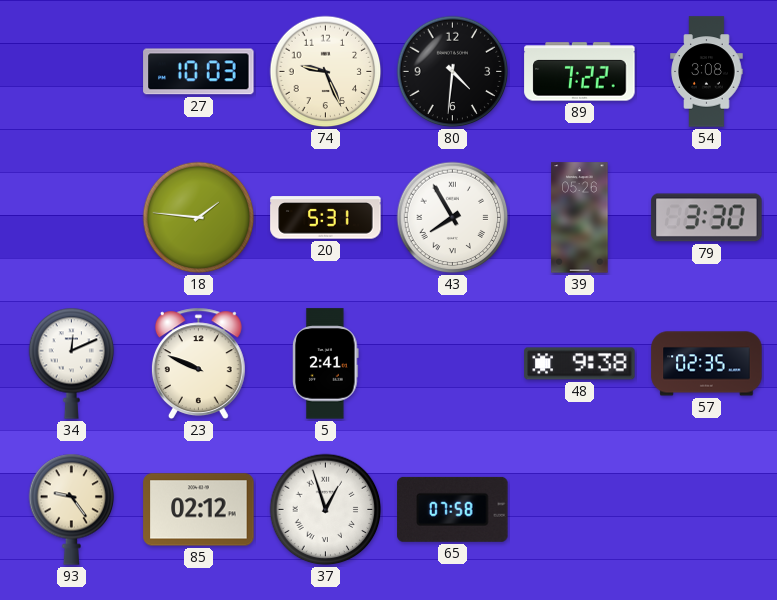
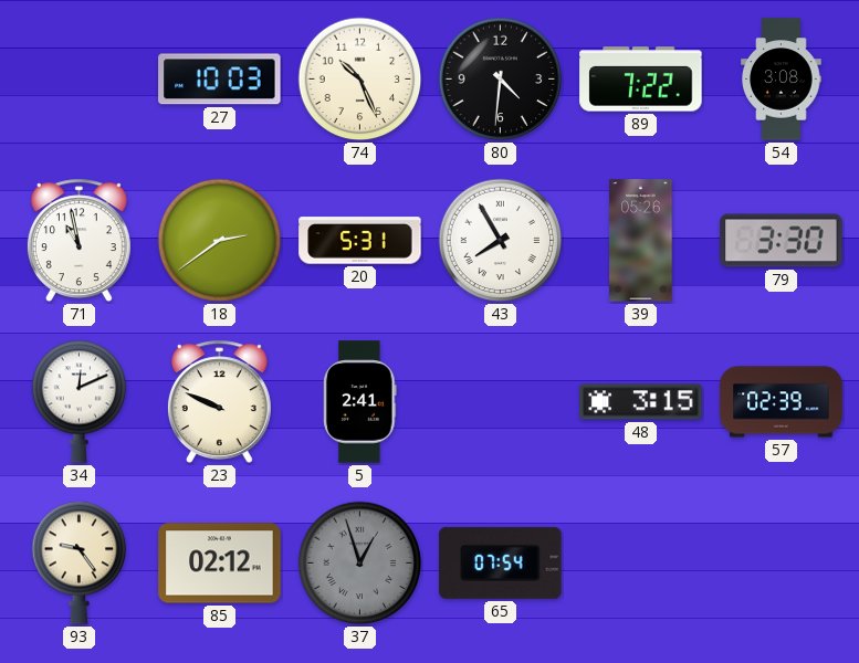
74: 9:26 -> 10:26
71: none -> 10:58
18: 1:46 -> 2:39
48: 9:38 -> 3:15
57: 02:35 -> 02:39
37 dial: white -> grey
65: 07:58 -> 07:54
